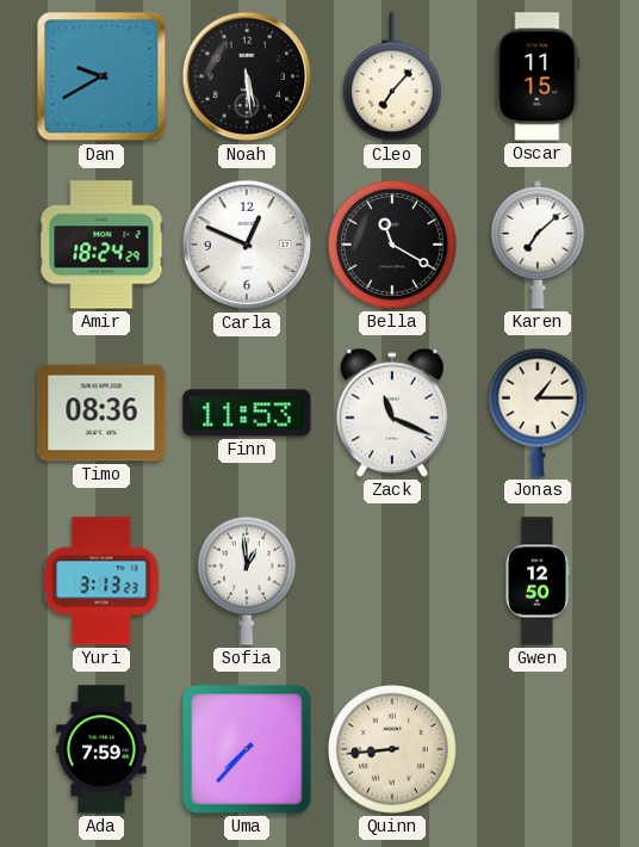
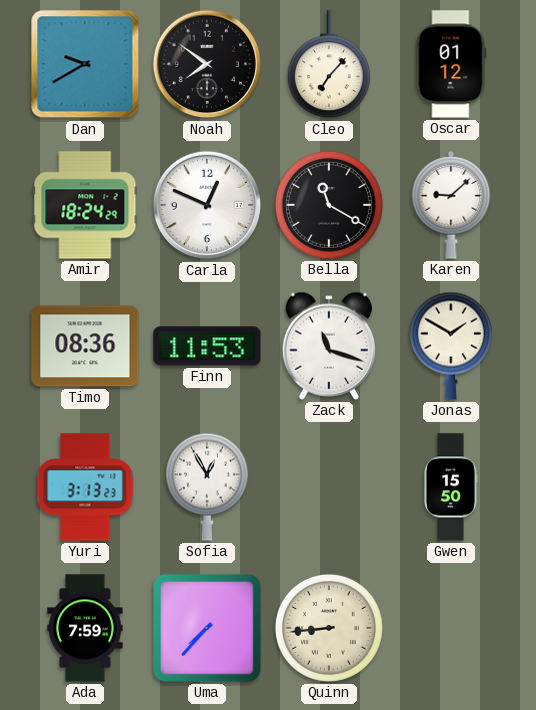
Noah: 5:29 -> 7:51
Oscar: 11:15 -> 01:12
Karen: 7:08 -> 9:08
Zack: 11:19 -> 11:18
Jonas: 1:15 -> 1:50
Sofia: 12:59 -> 12:55
Gwen: 12:50 -> 15:50
